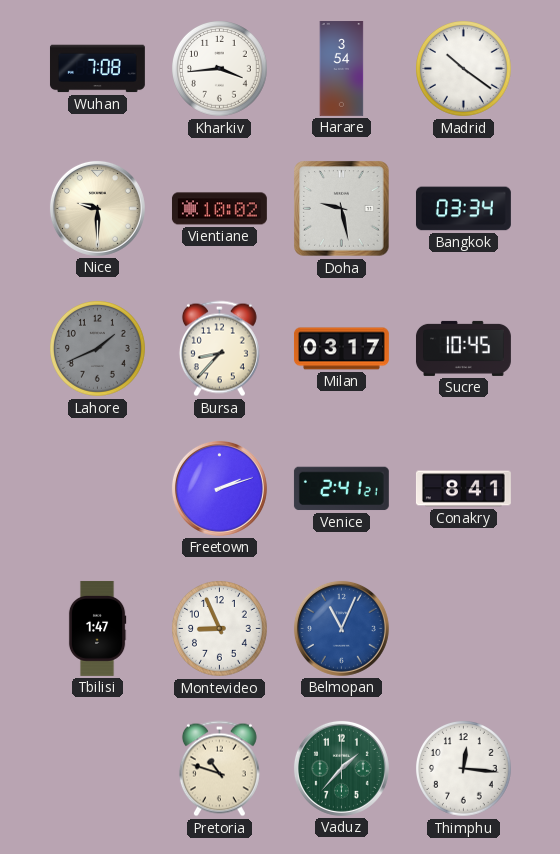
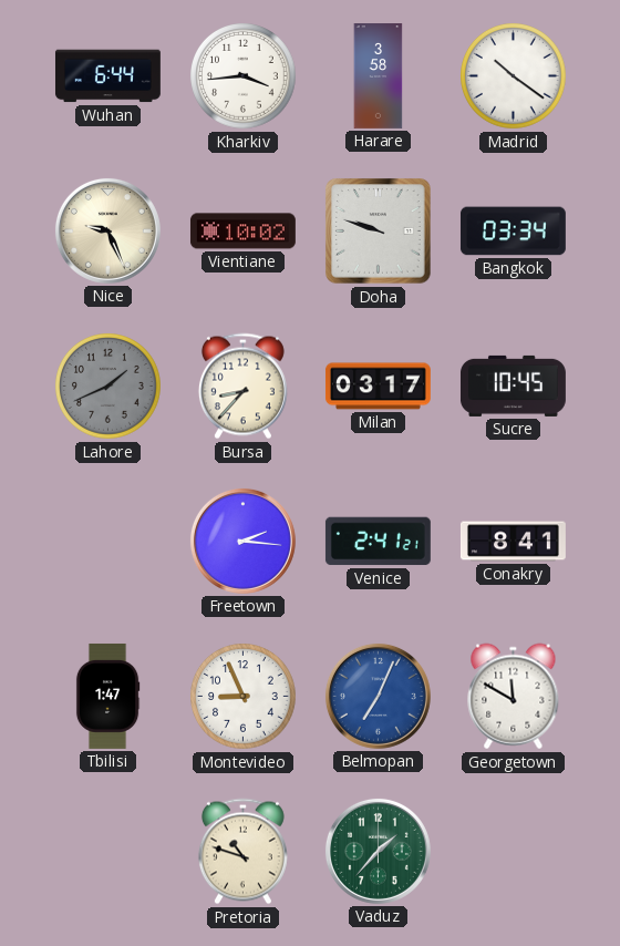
Wuhan: 7:08 -> 6:44
Harare: 3:54 -> 3:58
Nice: 9:30 -> 9:26
Doha: 9:28 -> 9:48
Freetown: 2:12 -> 2:16
Belmopan: 11:04 -> 7:04
Georgetown: none -> 11:50
Thimphu: 12:16 -> none
